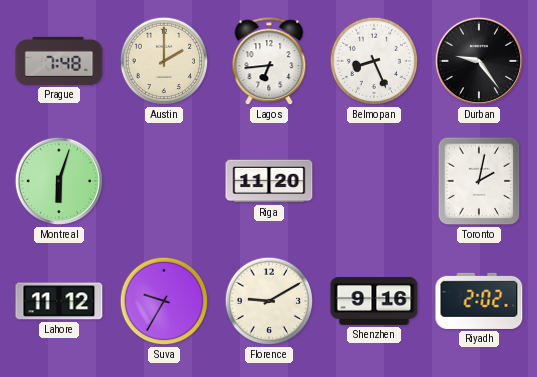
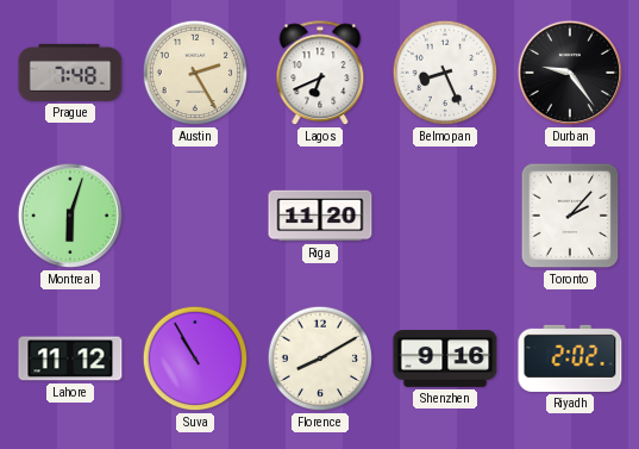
Austin: 2:00 -> 2:25
Lagos: 6:44 -> 6:41
Toronto: 2:02 -> 2:07
Suva: 9:35 -> 10:55
Florence: 9:10 -> 8:10
